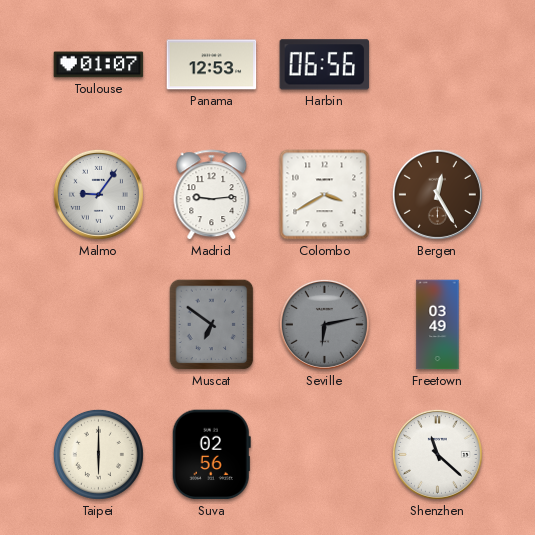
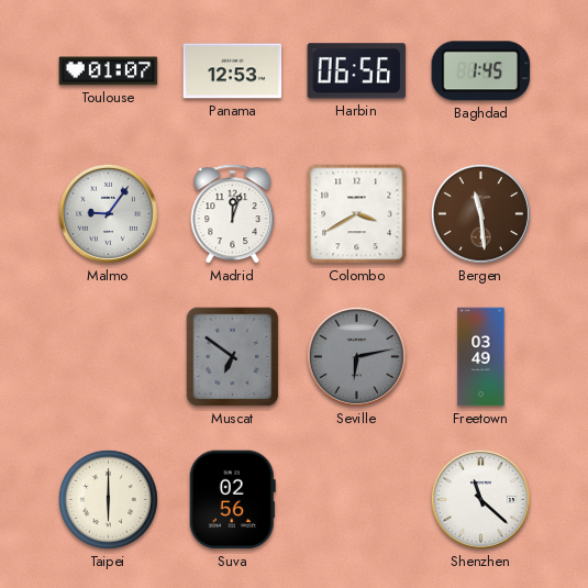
Baghdad: none -> 1:45
Madrid: 9:14 -> 12:03
Bergen: 12:25 -> 11:29
